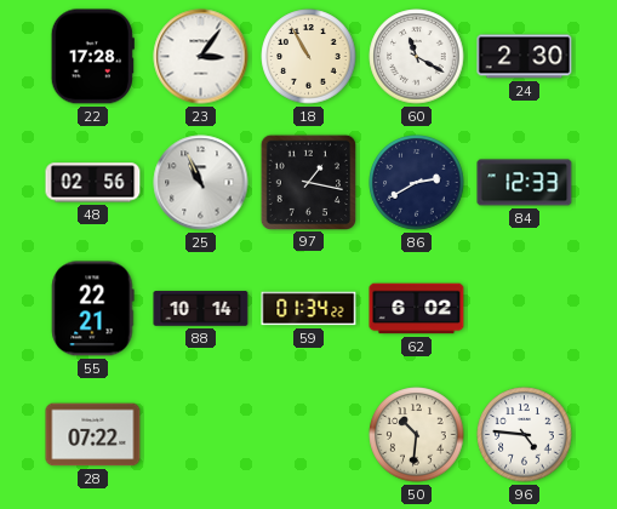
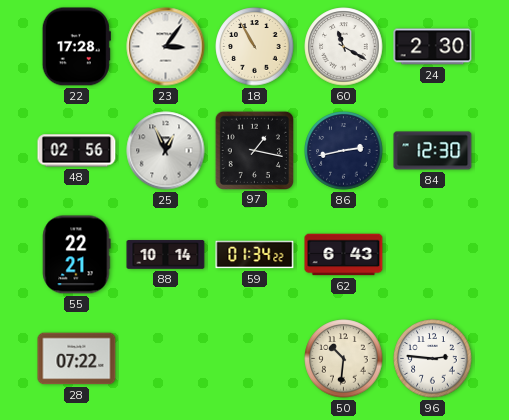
25: 10:56 -> 12:56
86: 2:40 -> 2:43
84: 12:33 -> 12:30
62: 6:02 -> 6:43
96: 4:46 -> 2:46
